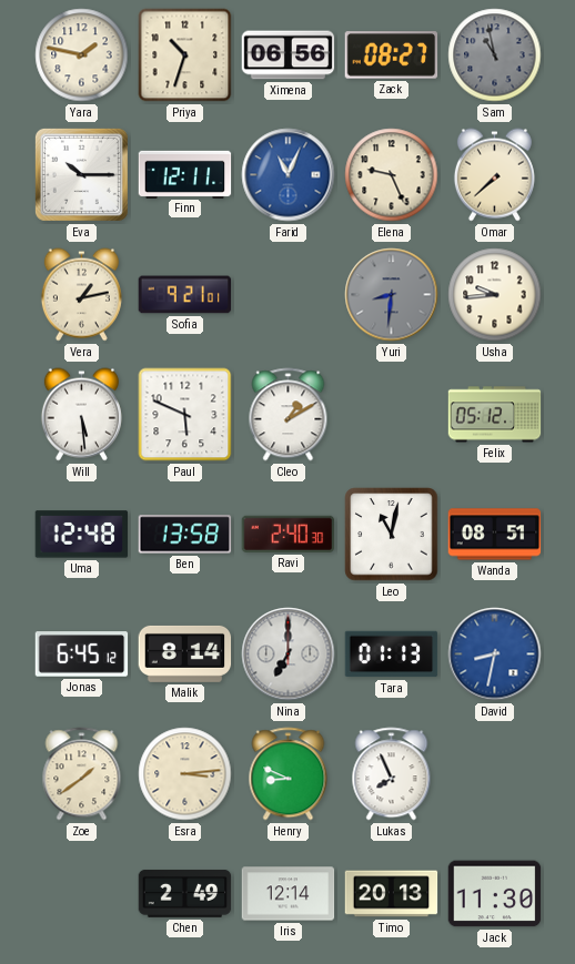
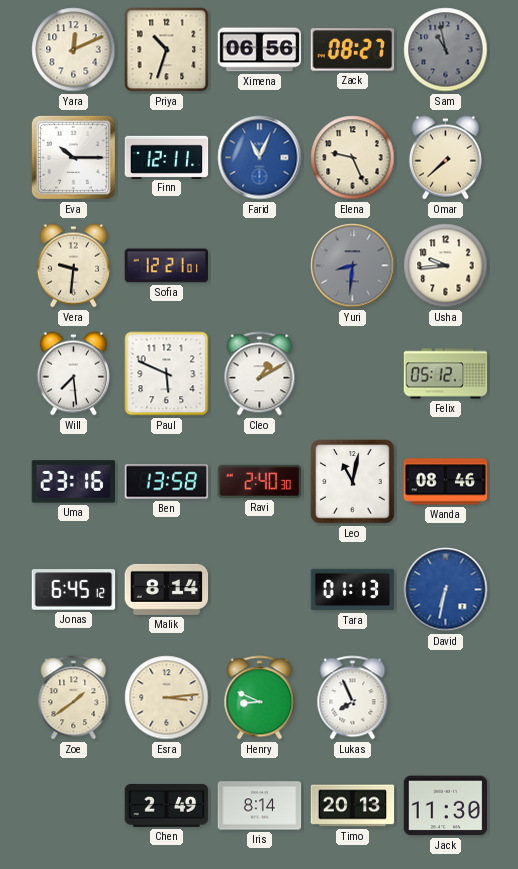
Yara: 1:47 -> 12:11
Vera: 1:13 -> 9:31
Sofia: 9:21 -> 12:21
Will: 5:29 -> 7:29
Uma: 12:48 -> 23:16
Wanda: 08:51 -> 08:46
Nina: 7:00 -> none
David: 8:32 -> 6:32
Iris: 12:14 -> 8:14
